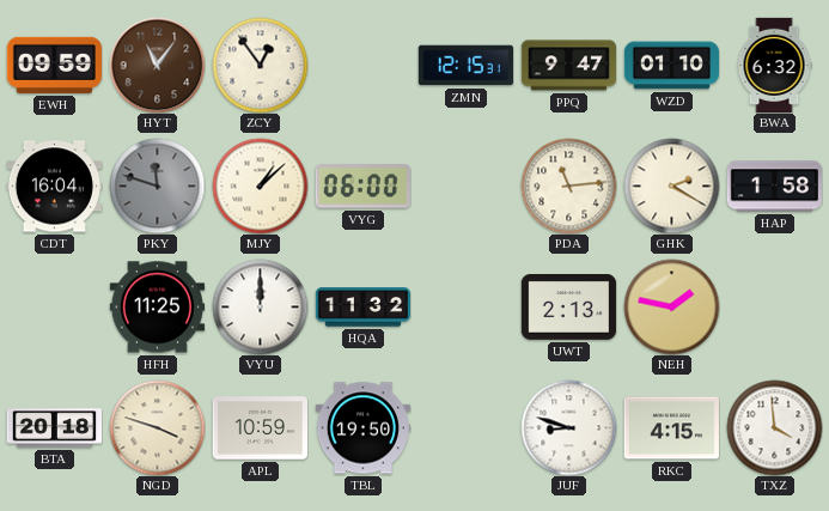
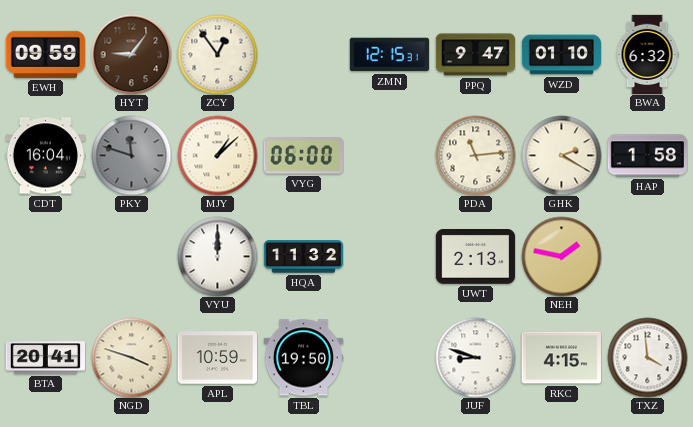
HYT: 11:06 -> 9:06
HFH: 11:25 -> none
BTA: 20:18 -> 20:41
